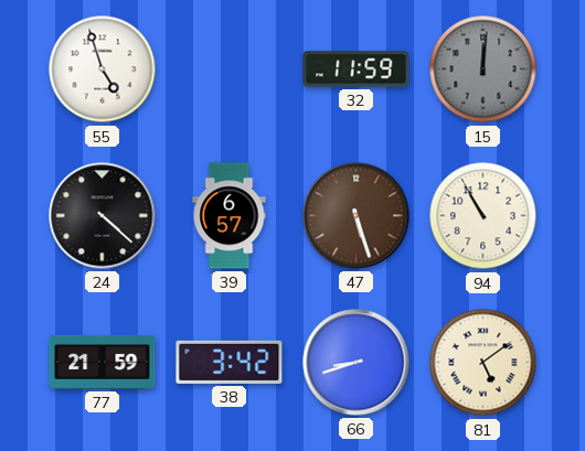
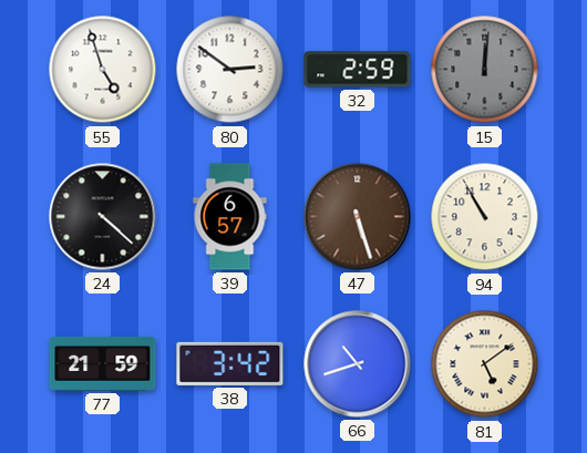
80: none -> 2:51
32: 11:59 -> 2:59
66: 8:42 -> 10:42
